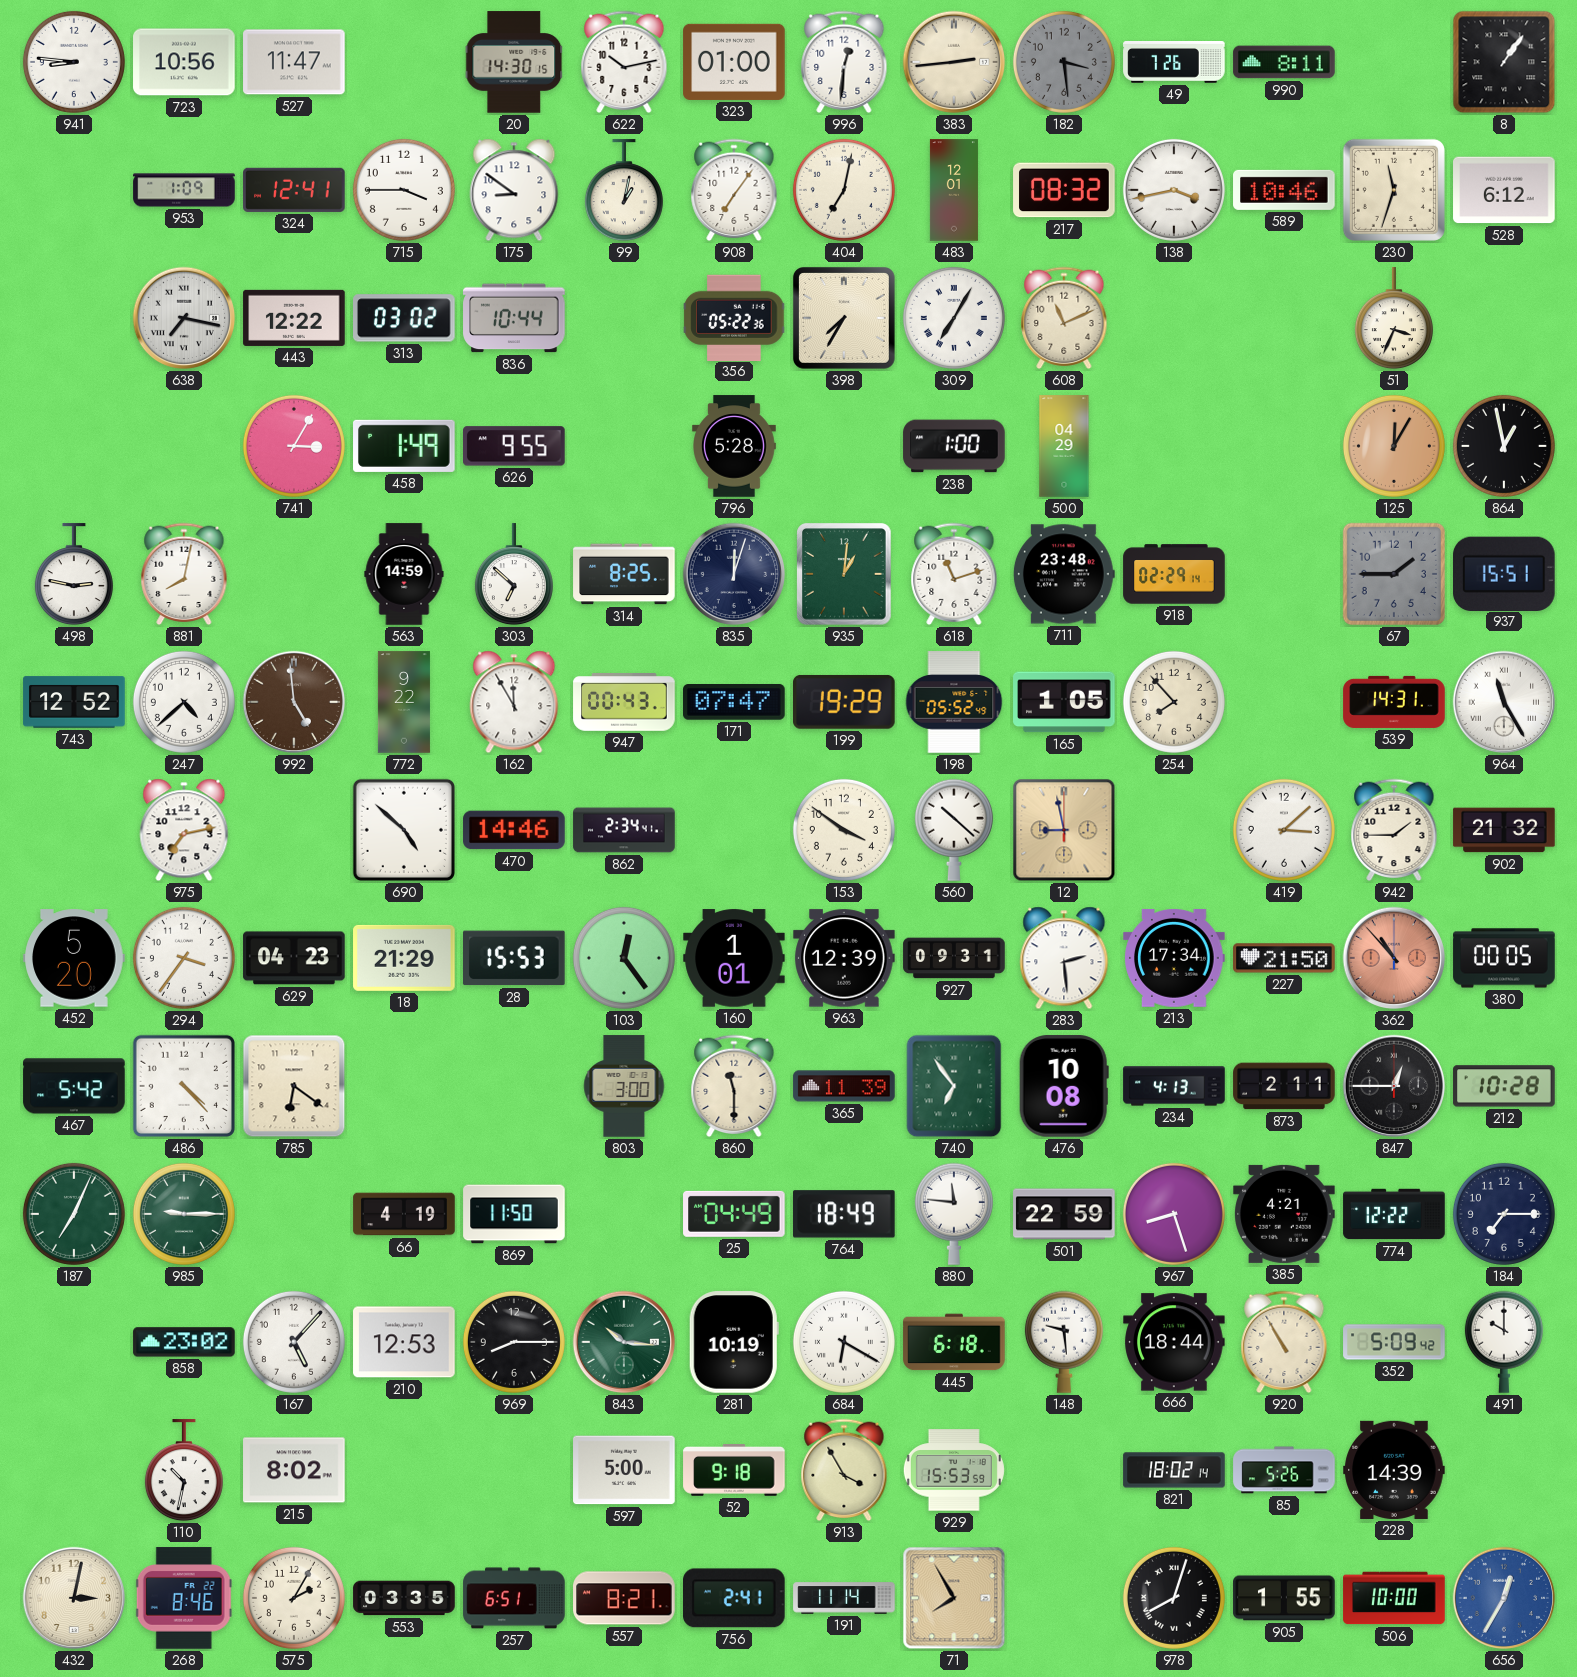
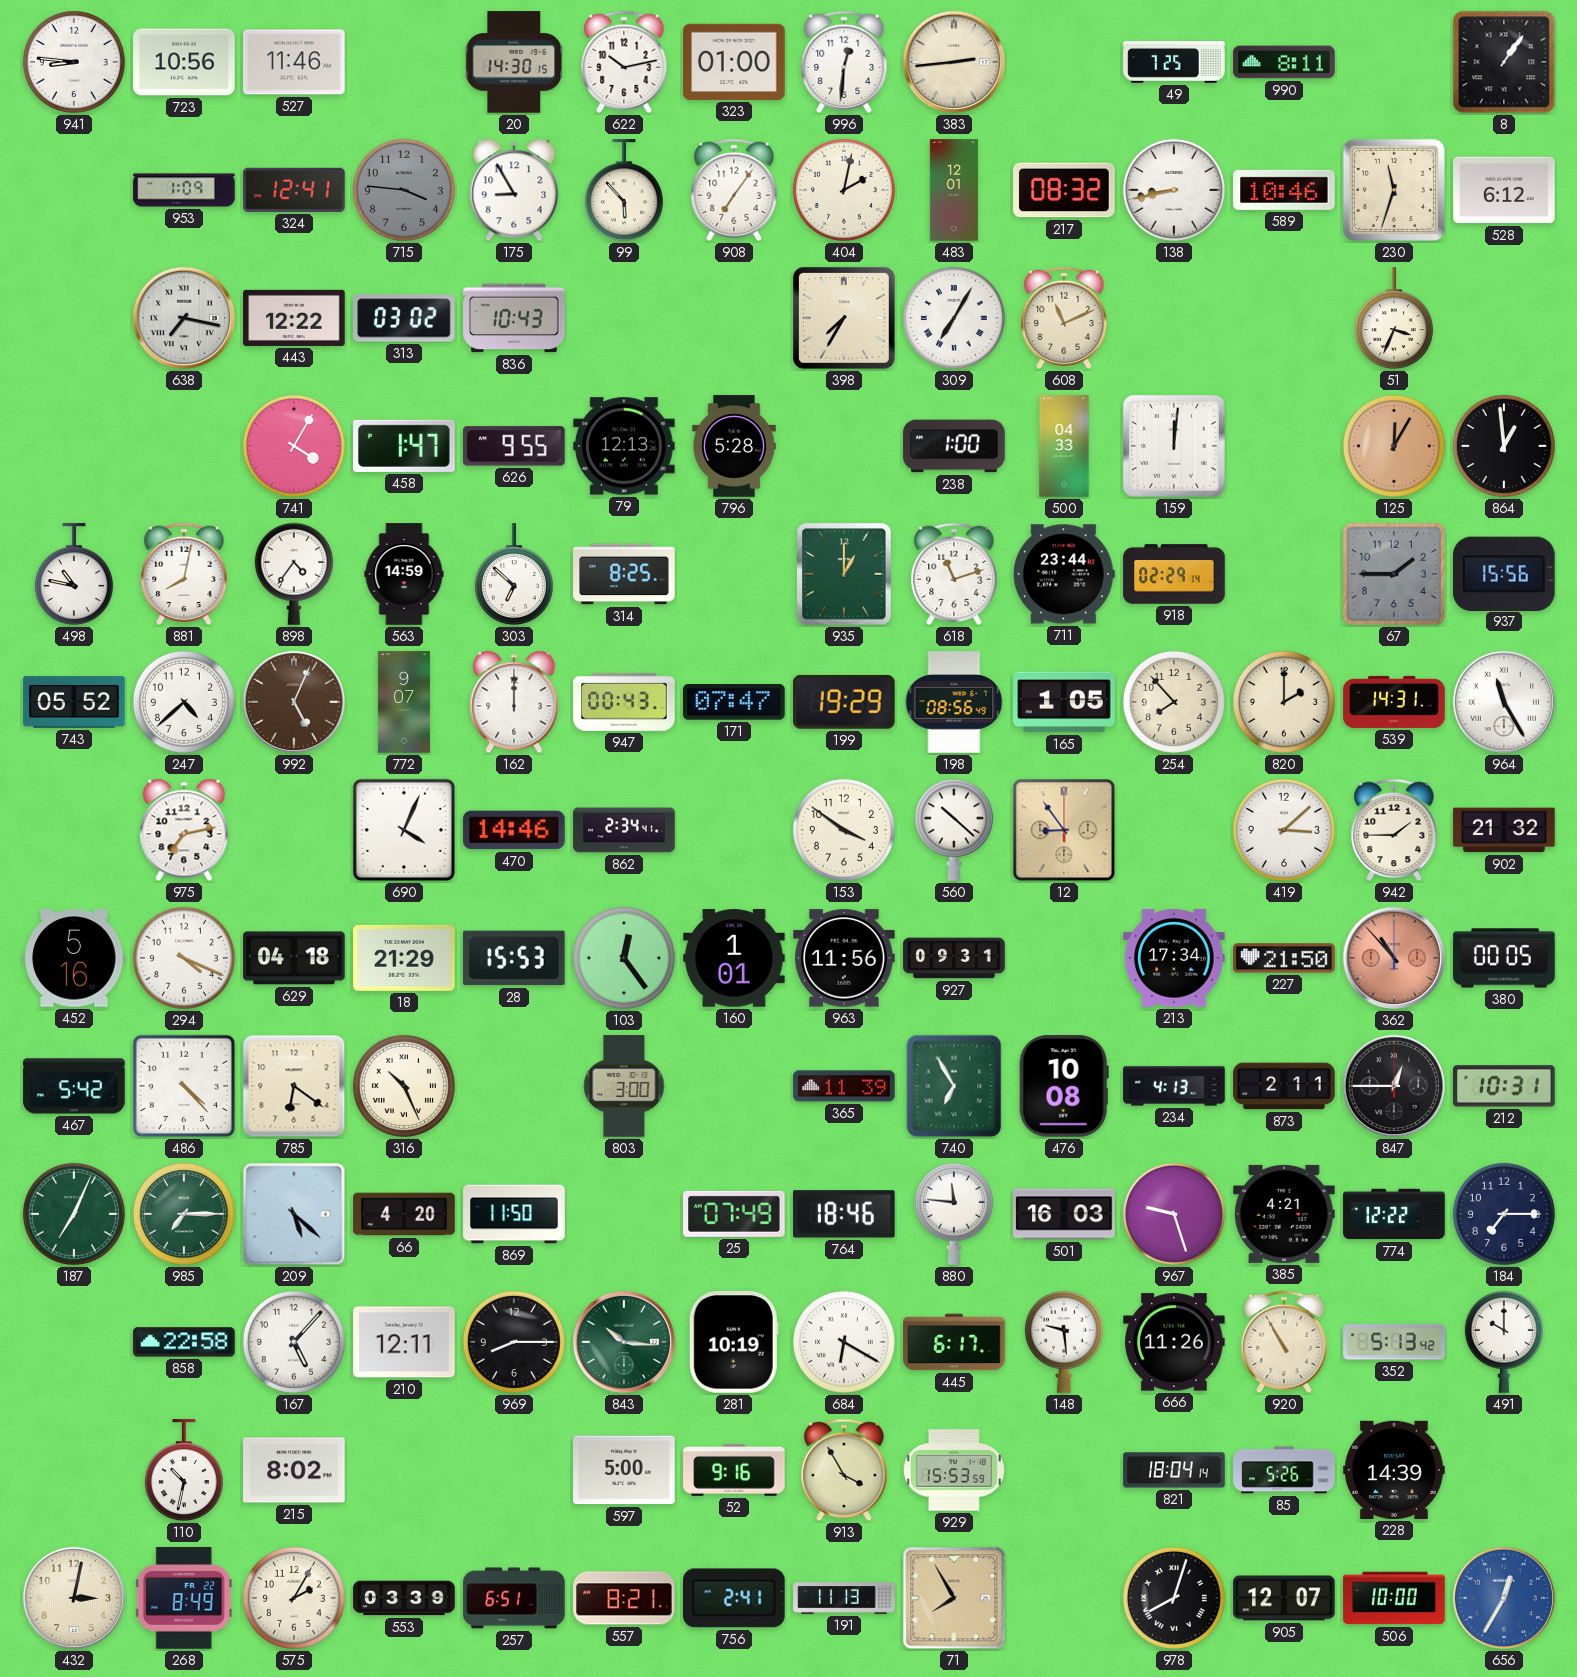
527: 11:47 -> 11:46
182: 3:29 -> none
49: 7:26 -> 7:25
715: 3:45 -> 3:46
715 dial: white -> grey
175: 8:51 -> 8:55
99: 1:02 -> 5:53
404: 7:02 -> 2:02
138: 3:43 -> 8:43
836: 10:44 -> 10:43
356: 05:22 -> none
741: 3:05 -> 4:05
458: 1:49 -> 1:47
79: none -> 12:13
500: 04:29 -> 04:33
159: none -> 12:01
864: 12:58 -> 12:59
498: 2:47 -> 10:47
898: none -> 4:36
835: 12:03 -> none
935: 1:01 -> 1:00
711: 23:48 -> 23:44
937: 15:51 -> 15:56
743: 12:52 -> 05:52
992: 4:59 -> 5:04
772: 9:22 -> 9:07
162: 11:55 -> 12:00
198: 05:52 -> 08:56
820: none -> 2:00
690: 4:52 -> 4:04
12: 8:58 -> 8:54
452: 5:20 -> 5:16
294: 3:36 -> 4:19
629: 04:23 -> 04:18
963: 12:39 -> 11:56
283: 2:29 -> none
316: none -> 10:26
860: 11:30 -> none
740: 6:54 -> 6:55
212: 10:28 -> 10:31
985: 9:15 -> 7:15
209: none -> 5:22
66: 4:19 -> 4:20
25: 04:49 -> 07:49
764: 18:49 -> 18:46
501: 22:59 -> 16:03
967: 8:27 -> 9:27
858: 23:02 -> 22:58
210: 12:53 -> 12:11
445: 6:18 -> 6:17
666: 18:44 -> 11:26
352: 5:09 -> 5:13
52: 9:18 -> 9:16
821: 18:02 -> 18:04
268: 8:46 -> 8:49
553: 03:35 -> 03:39
191: 11:14 -> 11:13
905: 1:55 -> 12:07
